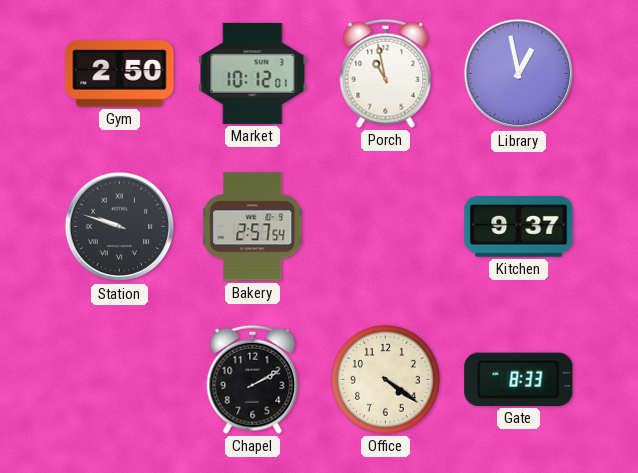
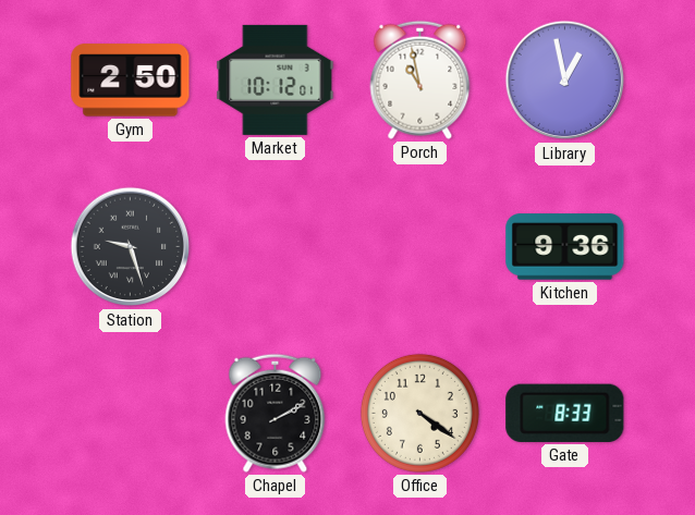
Station: 9:48 -> 9:27
Bakery: 2:57 -> none
Kitchen: 9:37 -> 9:36
